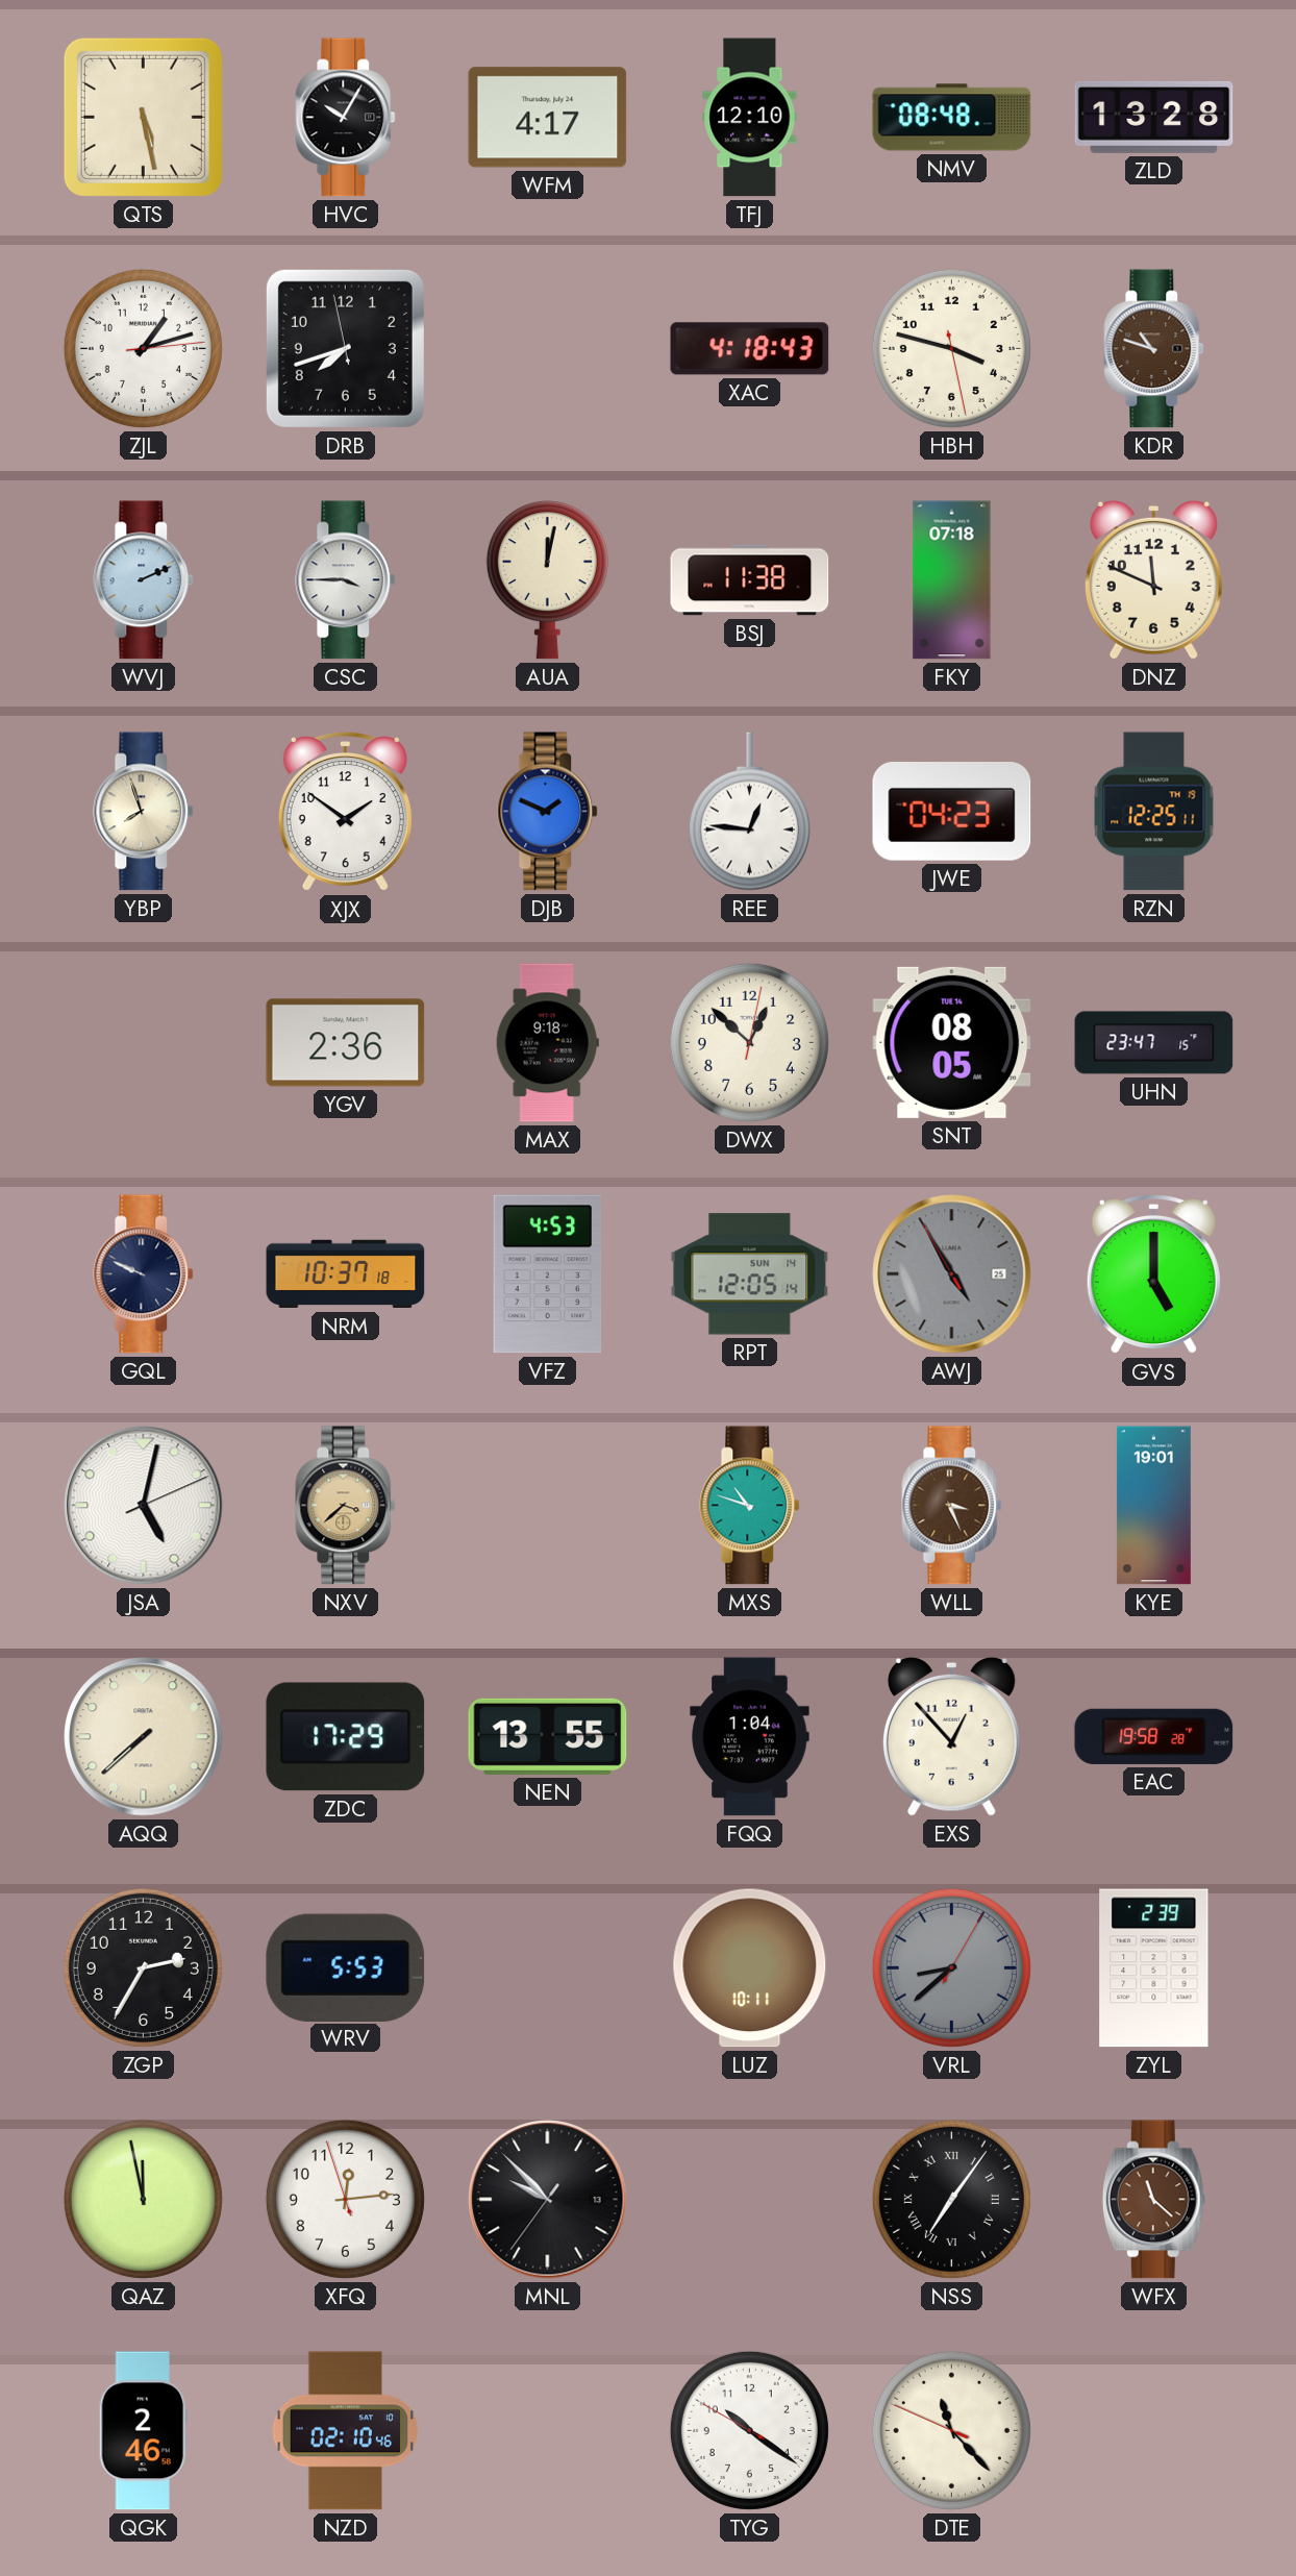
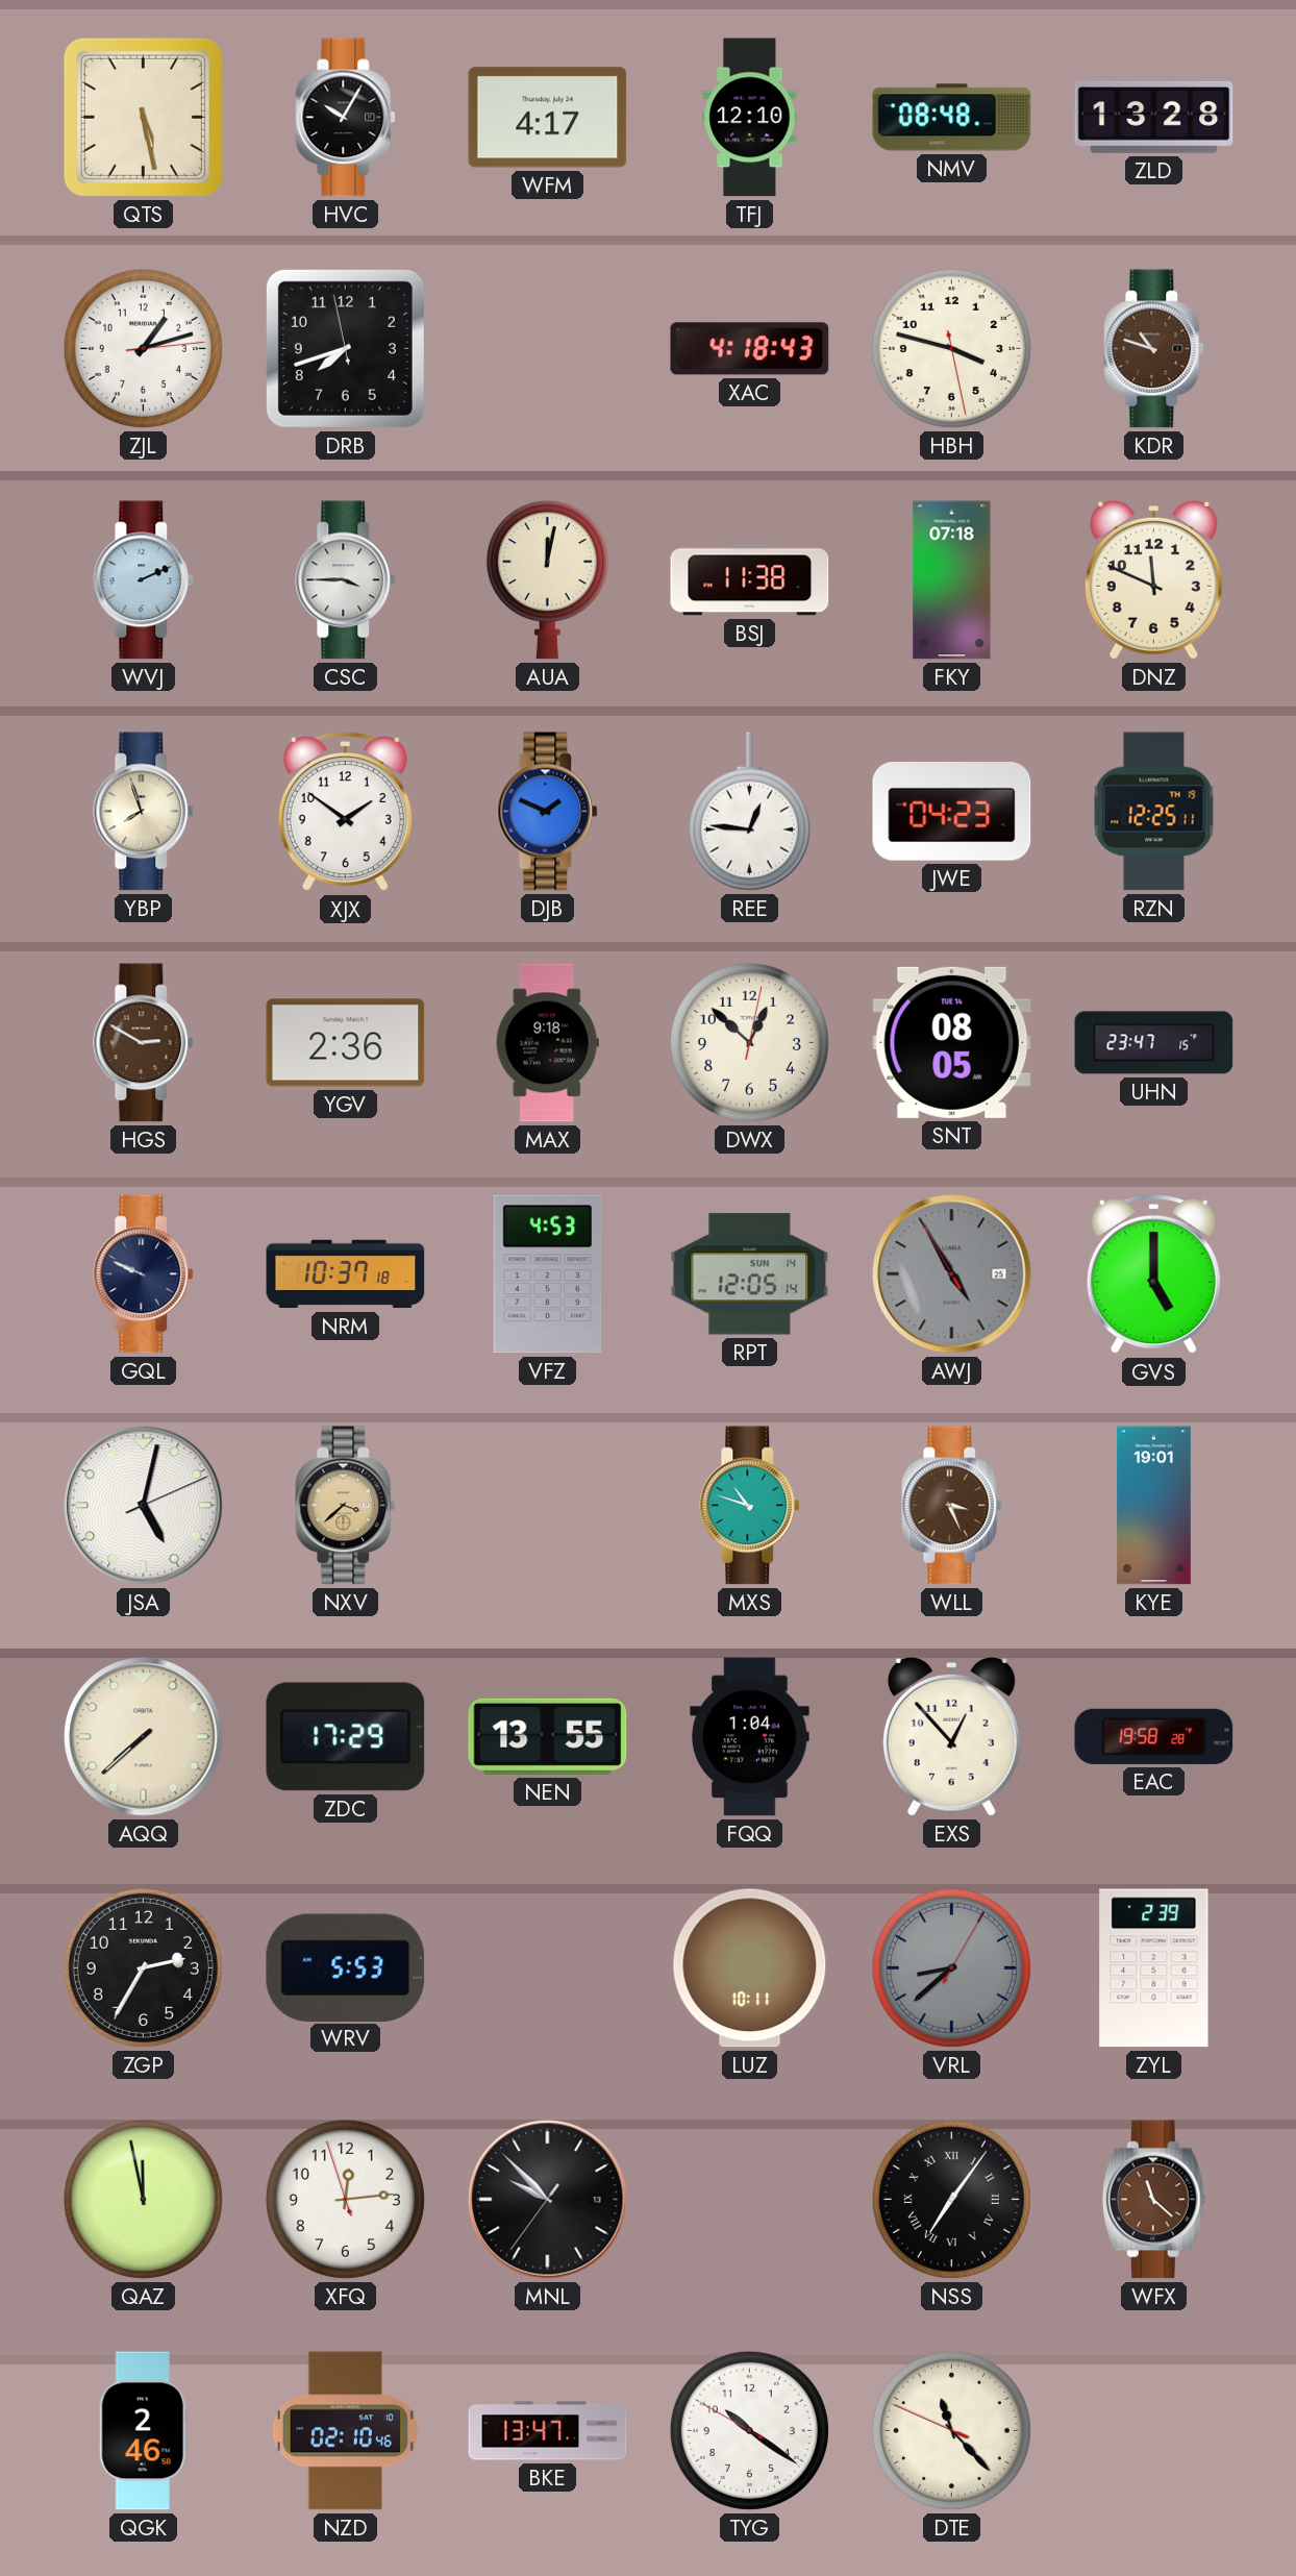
HGS: none -> 2:50
BKE: none -> 13:47
